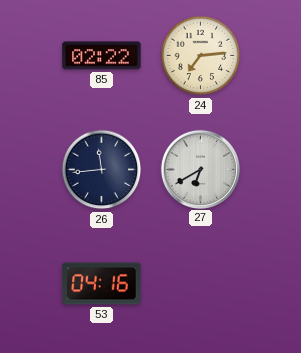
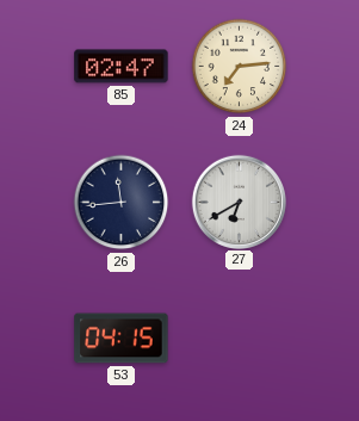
85: 02:22 -> 02:47
53: 04:16 -> 04:15
